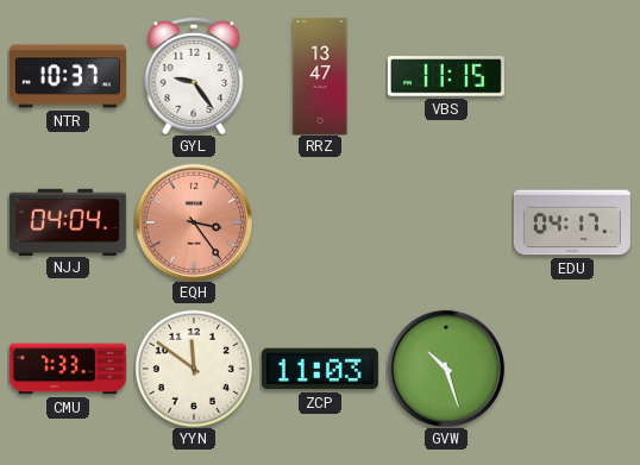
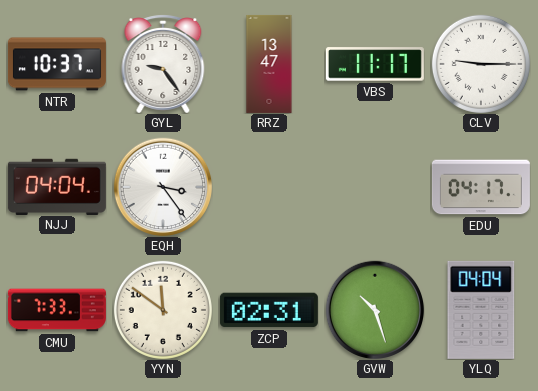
VBS: 11:15 -> 11:17
CLV: none -> 9:15
EQH dial: salmon -> white
ZCP: 11:03 -> 02:31
YLQ: none -> 04:04
